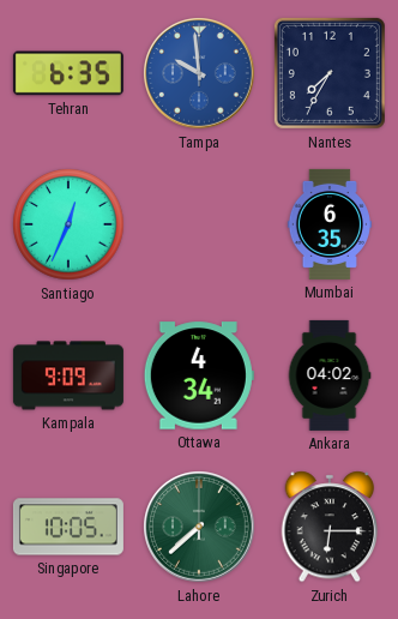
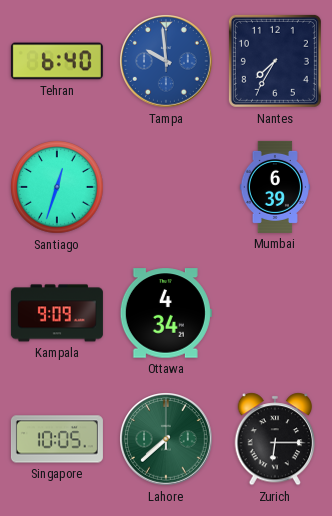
Tehran: 6:35 -> 6:40
Santiago: 12:34 -> 12:33
Mumbai: 6:35 -> 6:39
Ankara: 04:02 -> none
